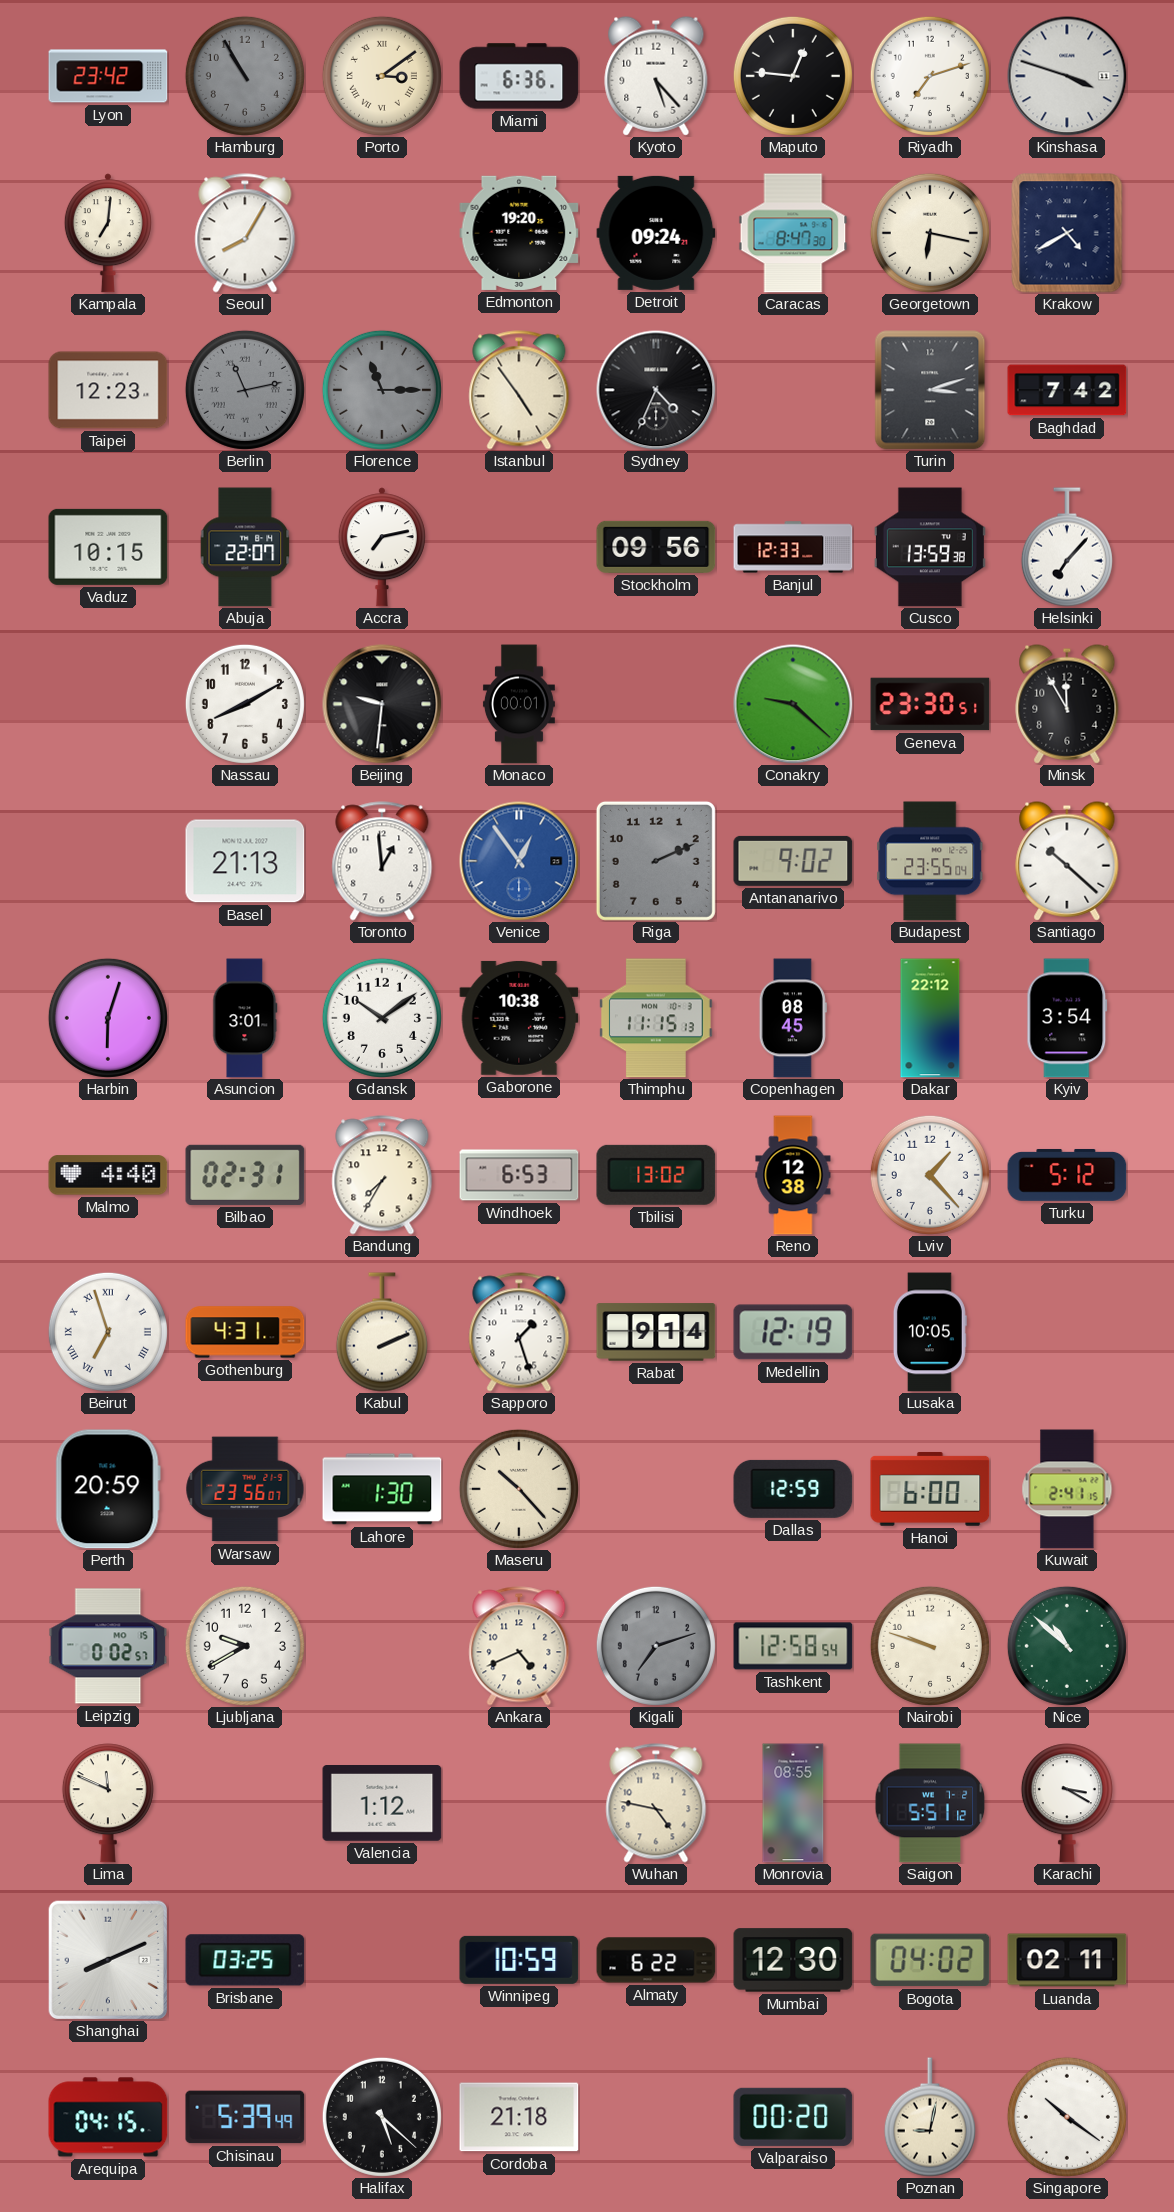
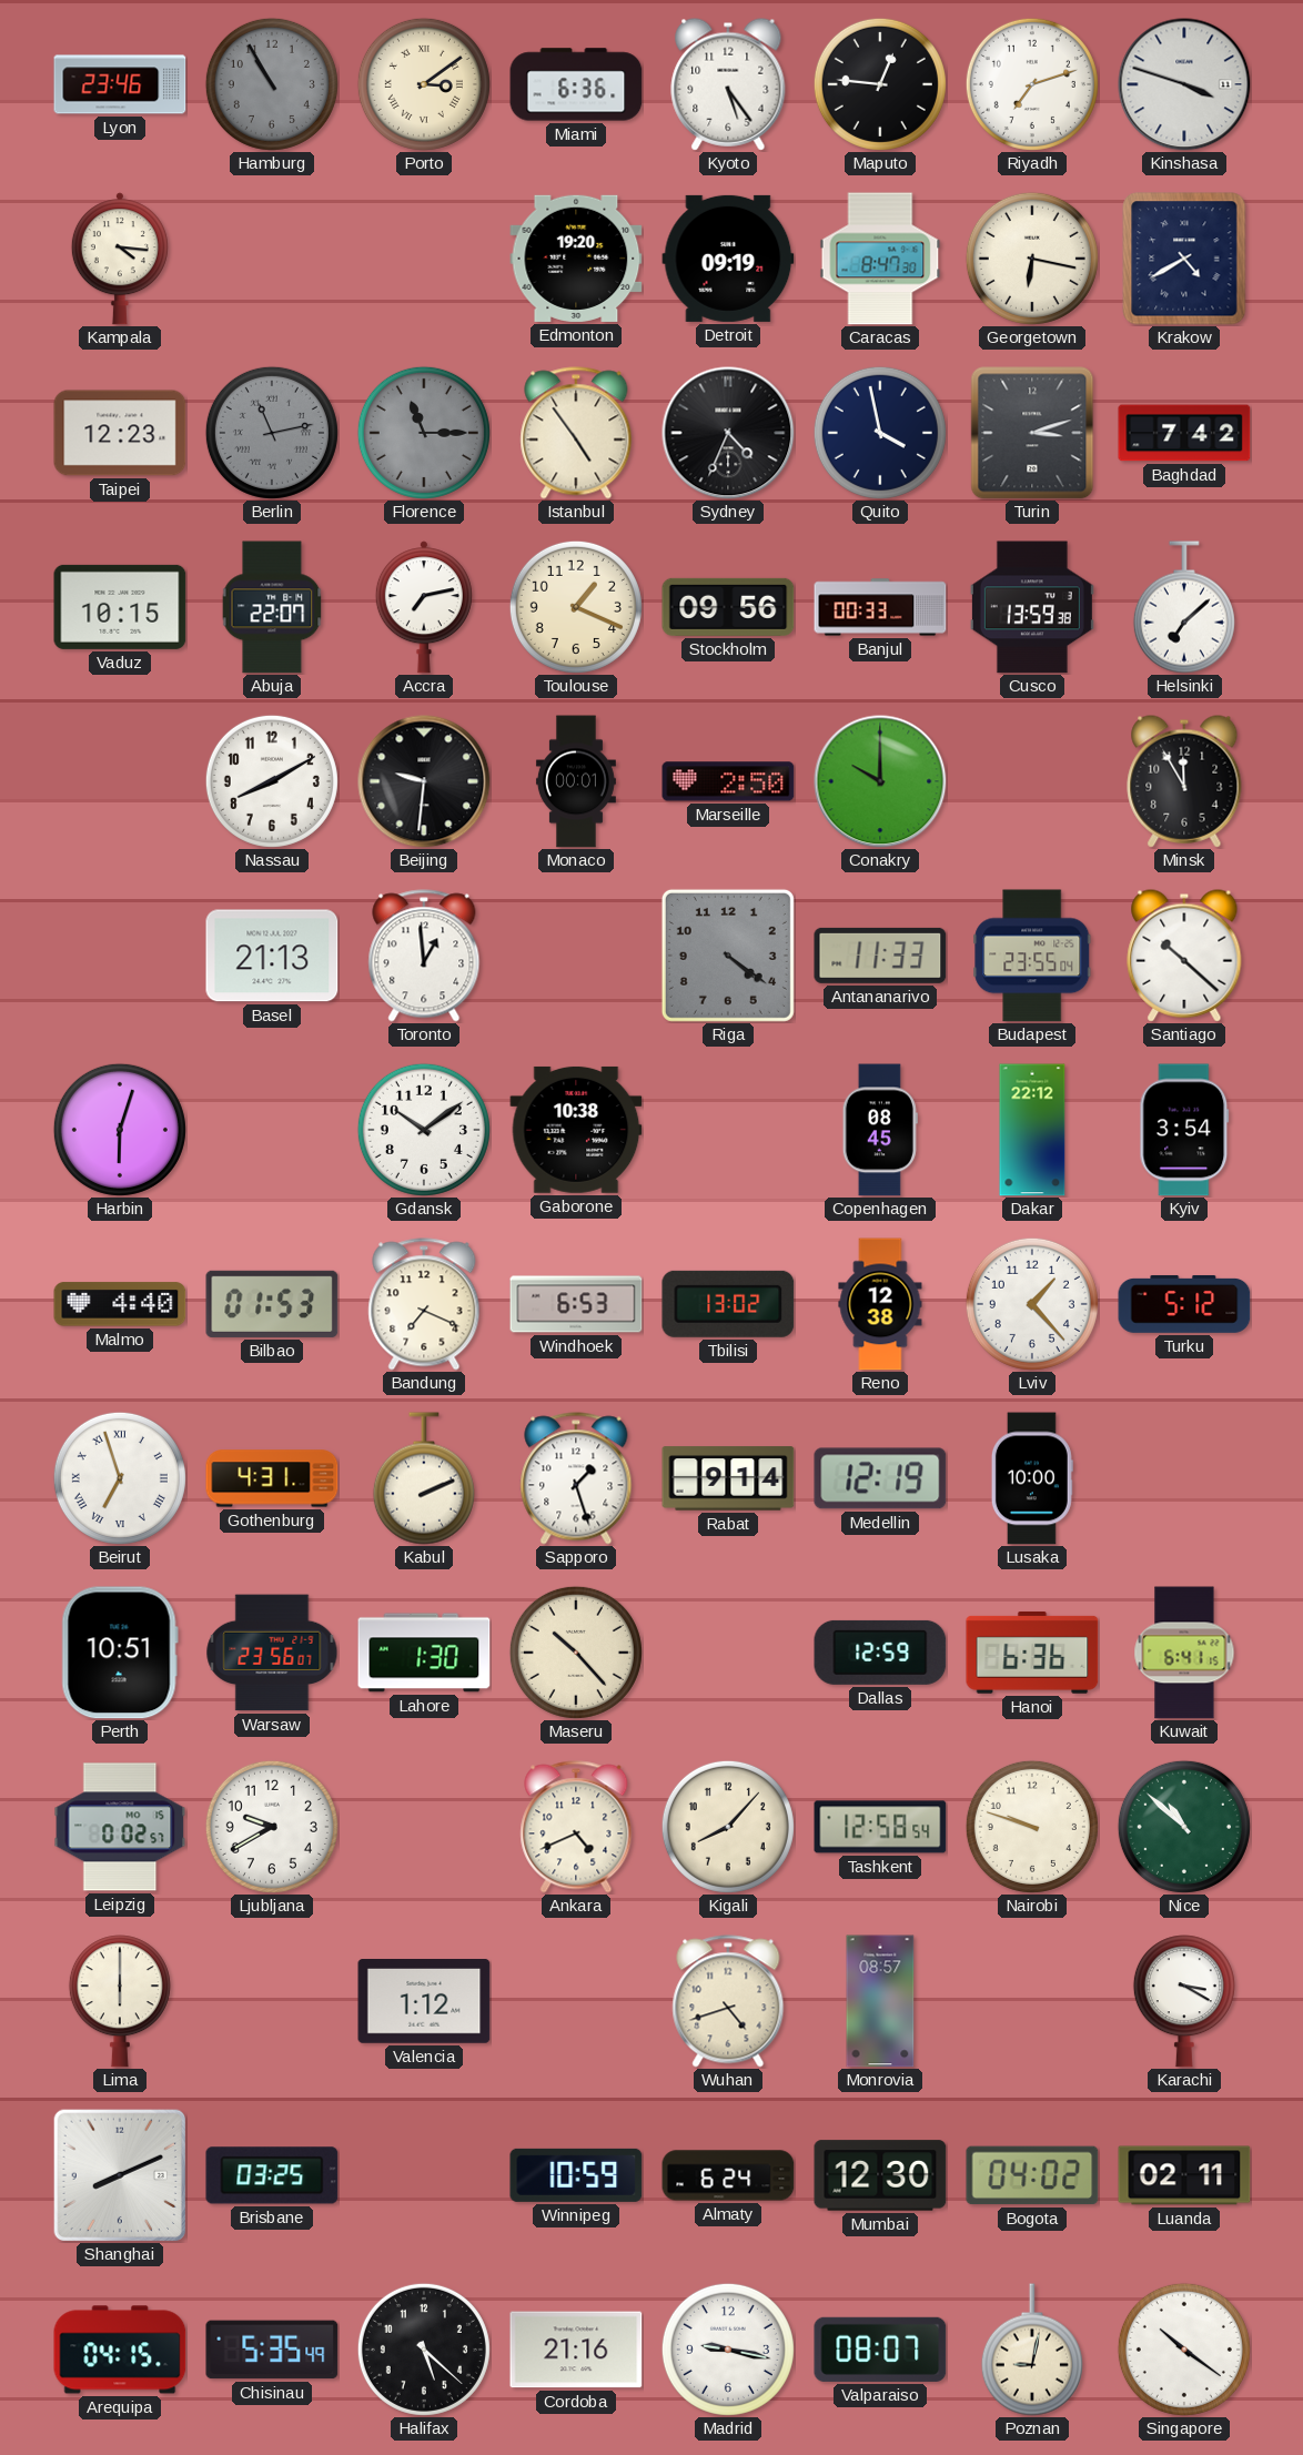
Lyon: 23:42 -> 23:46
Kyoto: 5:23 -> 5:24
Kampala: 7:01 -> 4:16
Seoul: 8:05 -> none
Detroit: 09:24 -> 09:19
Quito: none -> 3:58
Toulouse: none -> 1:19
Banjul: 12:33 -> 00:33
Helsinki: 7:07 -> 7:08
Marseille: none -> 2:50
Conakry: 9:22 -> 10:00
Geneva: 23:30 -> none
Venice: 12:54 -> none
Riga: 2:11 -> 4:21
Antananarivo: 9:02 -> 11:33
Asuncion: 3:01 -> none
Thimphu: 11:15 -> none
Bilbao: 02:31 -> 01:53
Bandung: 7:35 -> 7:19
Lusaka: 10:05 -> 10:00
Perth: 20:59 -> 10:51
Hanoi: 6:00 -> 6:36
Kuwait: 2:41 -> 6:41
Kigali: 7:12 -> 8:07
Kigali dial: grey -> cream
Lima: 11:49 -> 6:00
Wuhan: 4:47 -> 4:42
Monrovia: 08:55 -> 08:57
Saigon: 5:51 -> none
Almaty: 6:22 -> 6:24
Chisinau: 5:39 -> 5:35
Cordoba: 21:18 -> 21:16
Madrid: none -> 9:17
Valparaiso: 00:20 -> 08:07
